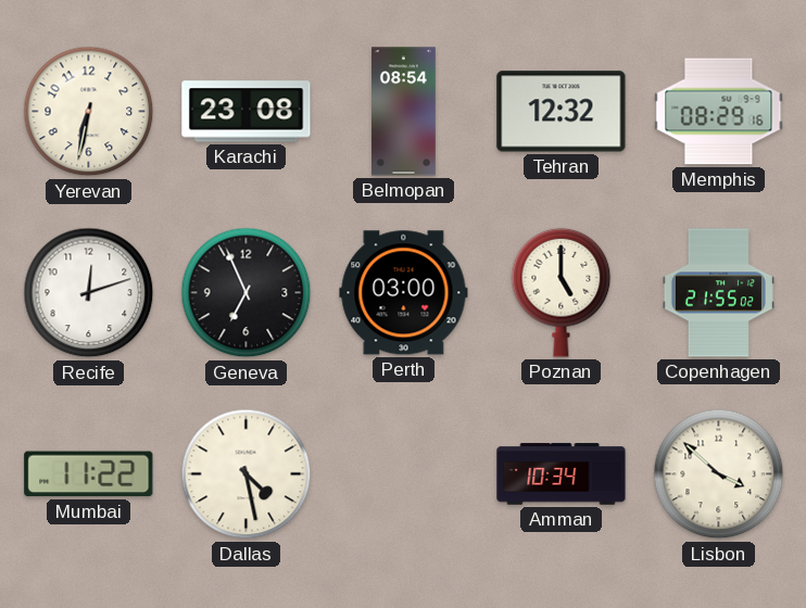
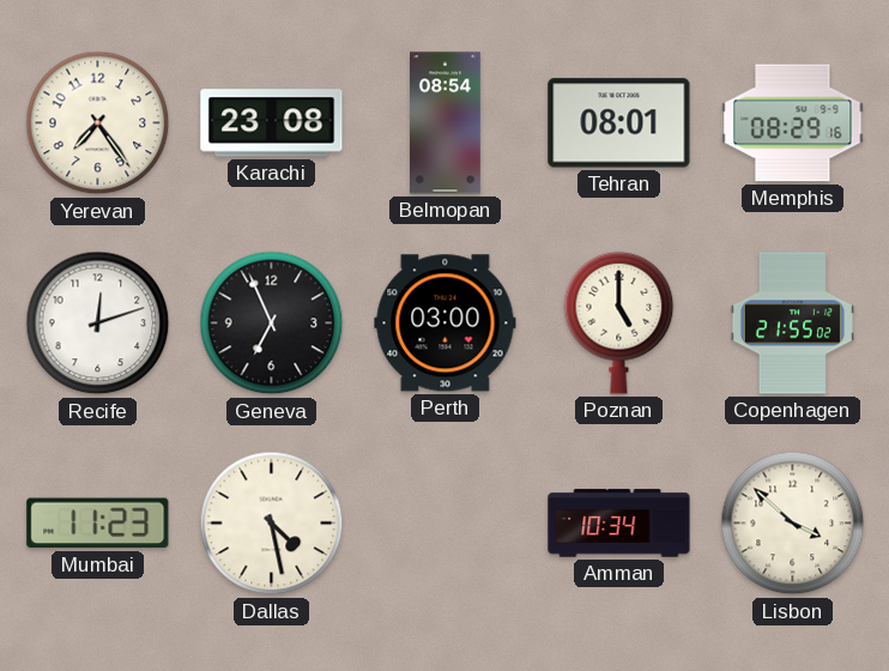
Yerevan: 6:32 -> 7:24
Tehran: 12:32 -> 08:01
Mumbai: 11:22 -> 11:23
